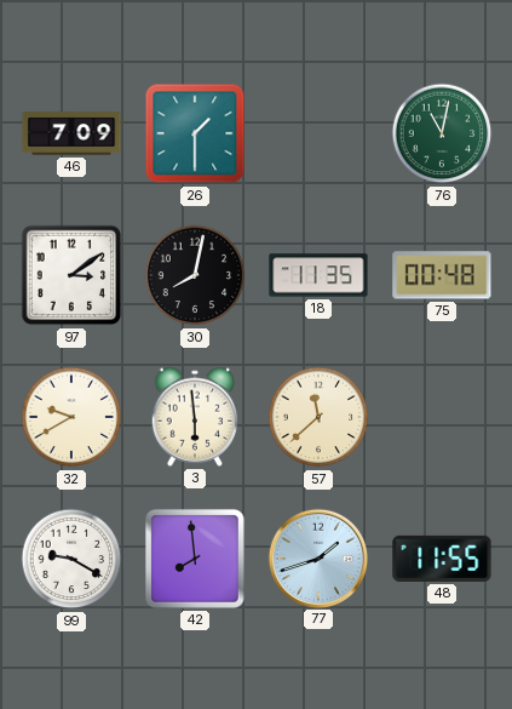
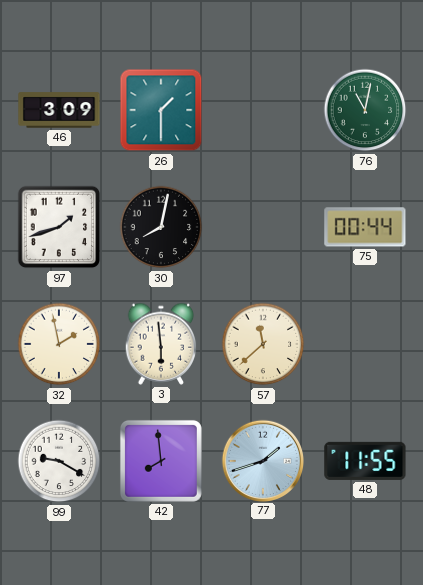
46: 7:09 -> 3:09
97: 3:09 -> 1:42
18: 11:35 -> none
75: 00:48 -> 00:44
32: 9:40 -> 1:58
